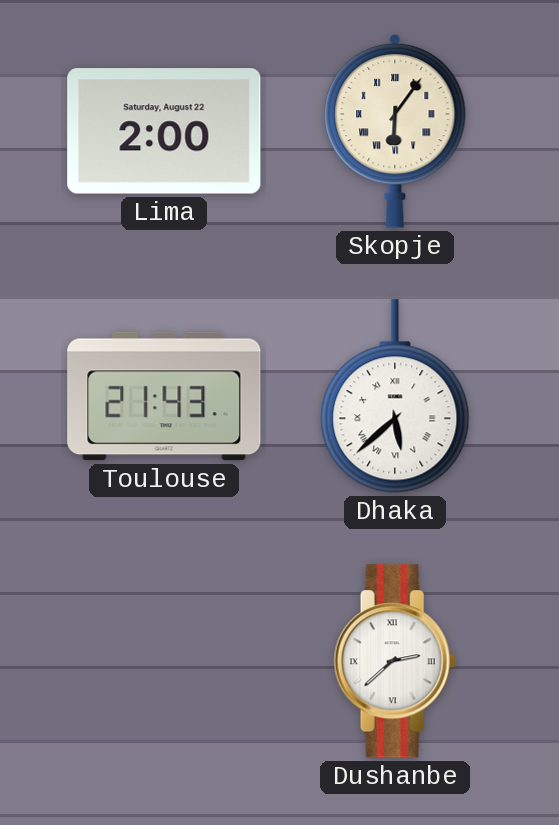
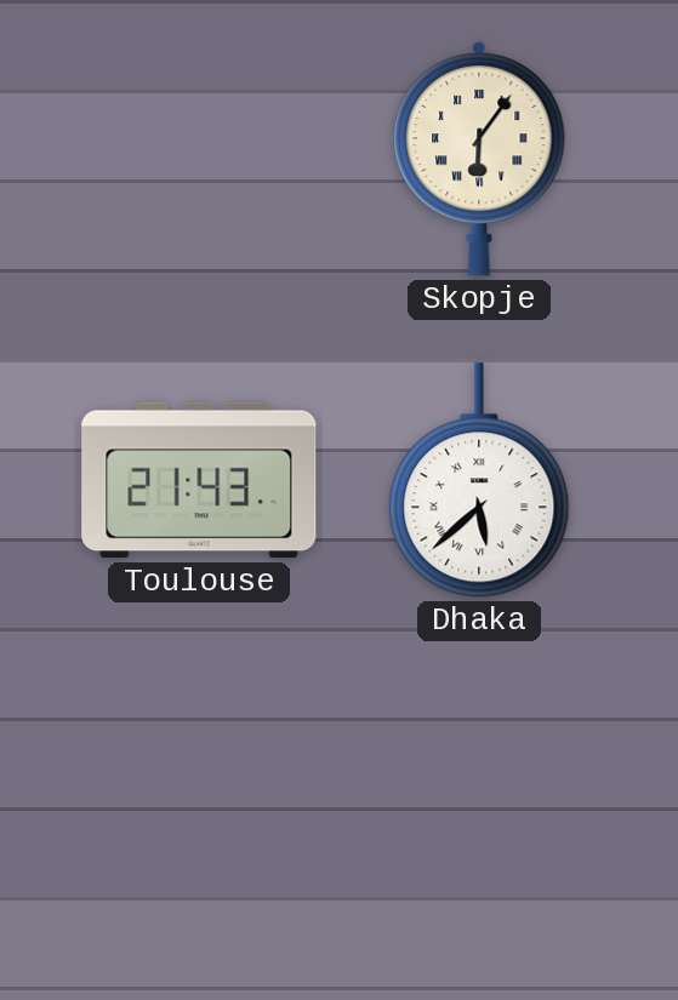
Lima: 2:00 -> none
Dushanbe: 2:38 -> none
